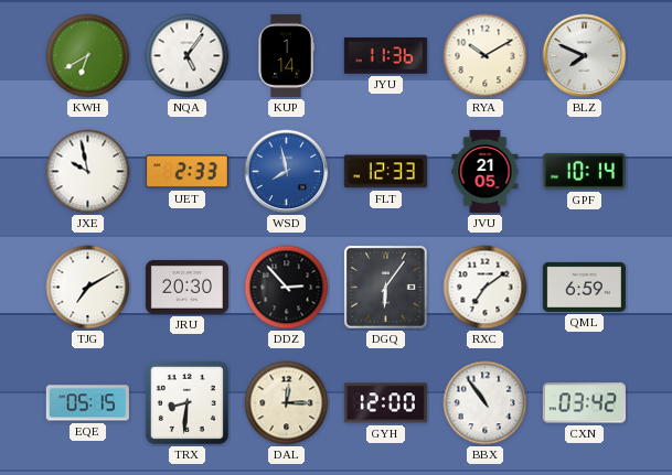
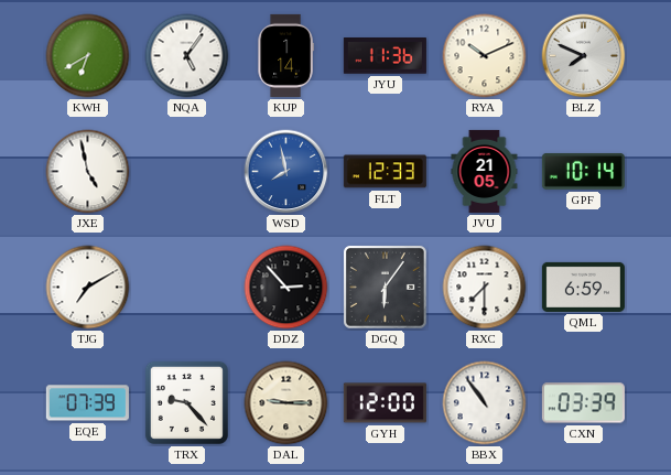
RYA: 10:10 -> 10:11
JXE: 9:58 -> 4:58
UET: 2:33 -> none
JRU: 20:30 -> none
RXC: 7:09 -> 7:30
EQE: 05:15 -> 07:39
TRX: 8:31 -> 9:23
DAL: 12:15 -> 9:15
CXN: 03:42 -> 03:39
